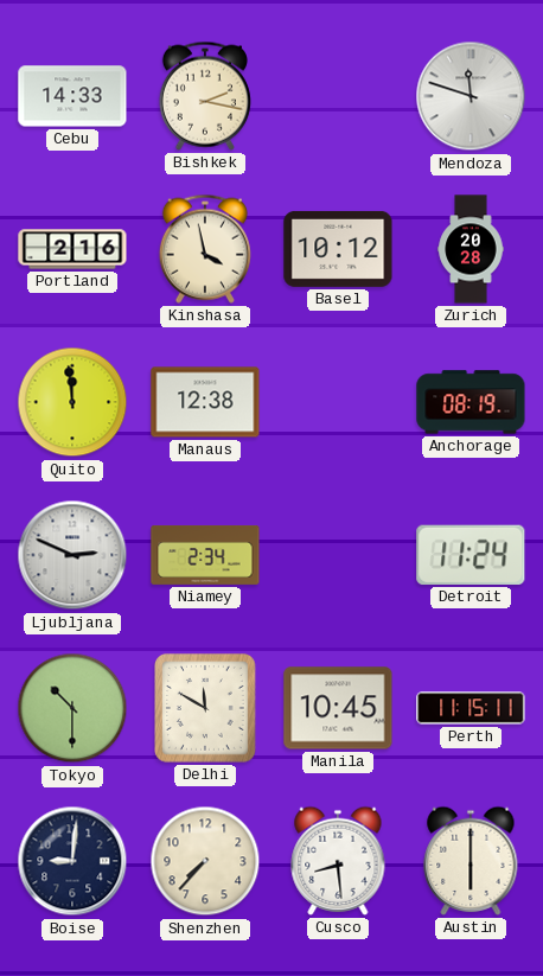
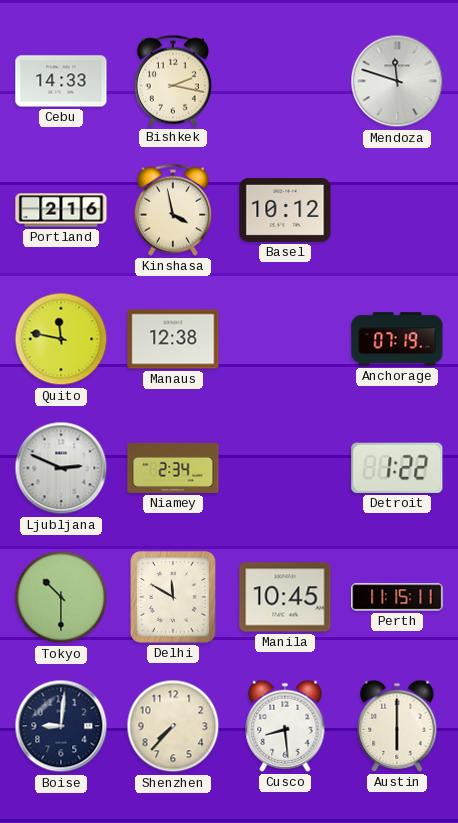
Zurich: 20:28 -> none
Quito: 11:59 -> 11:47
Anchorage: 08:19 -> 07:19
Detroit: 11:24 -> 1:22
